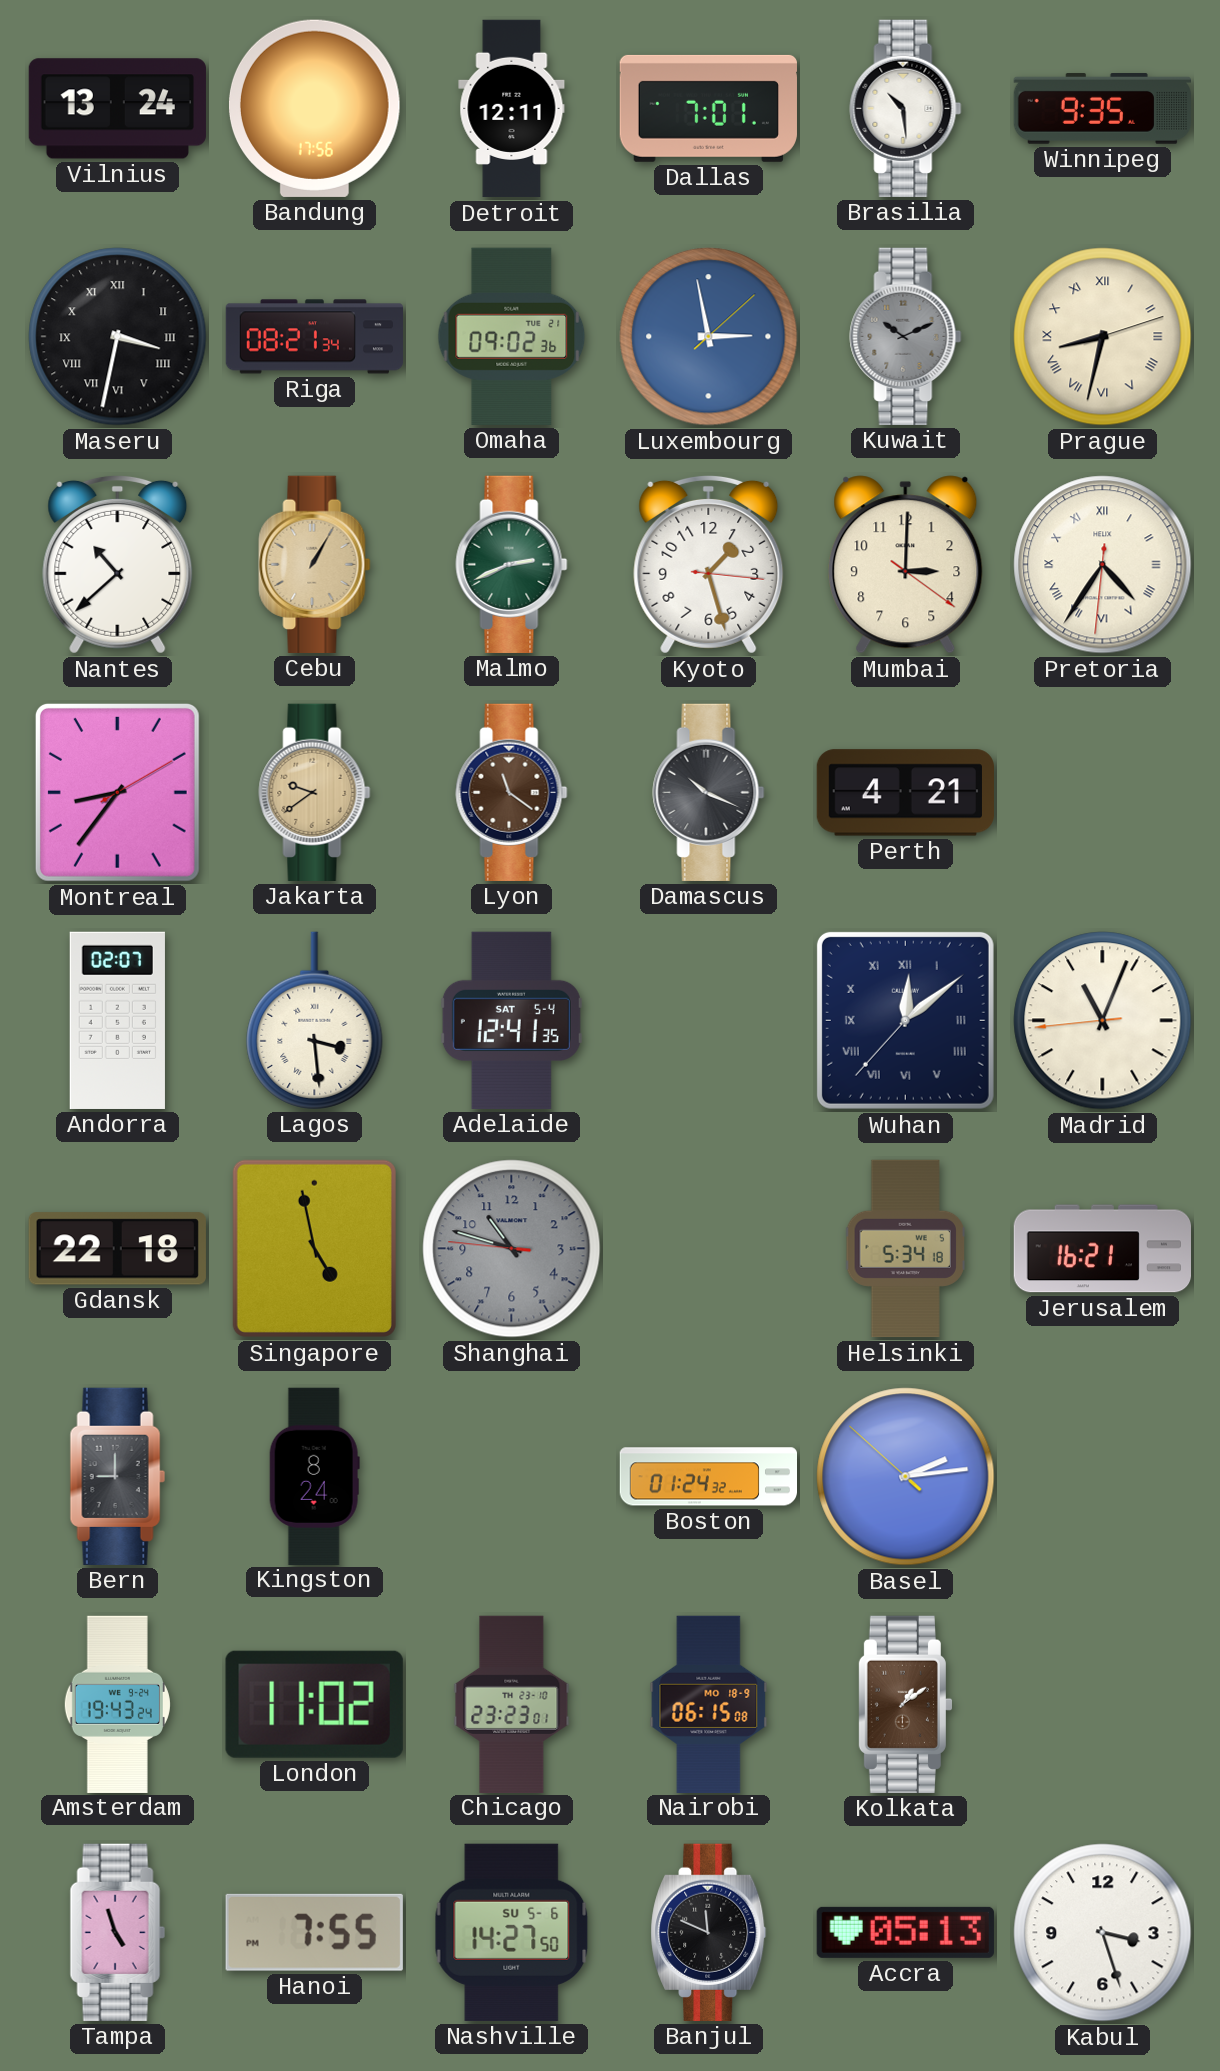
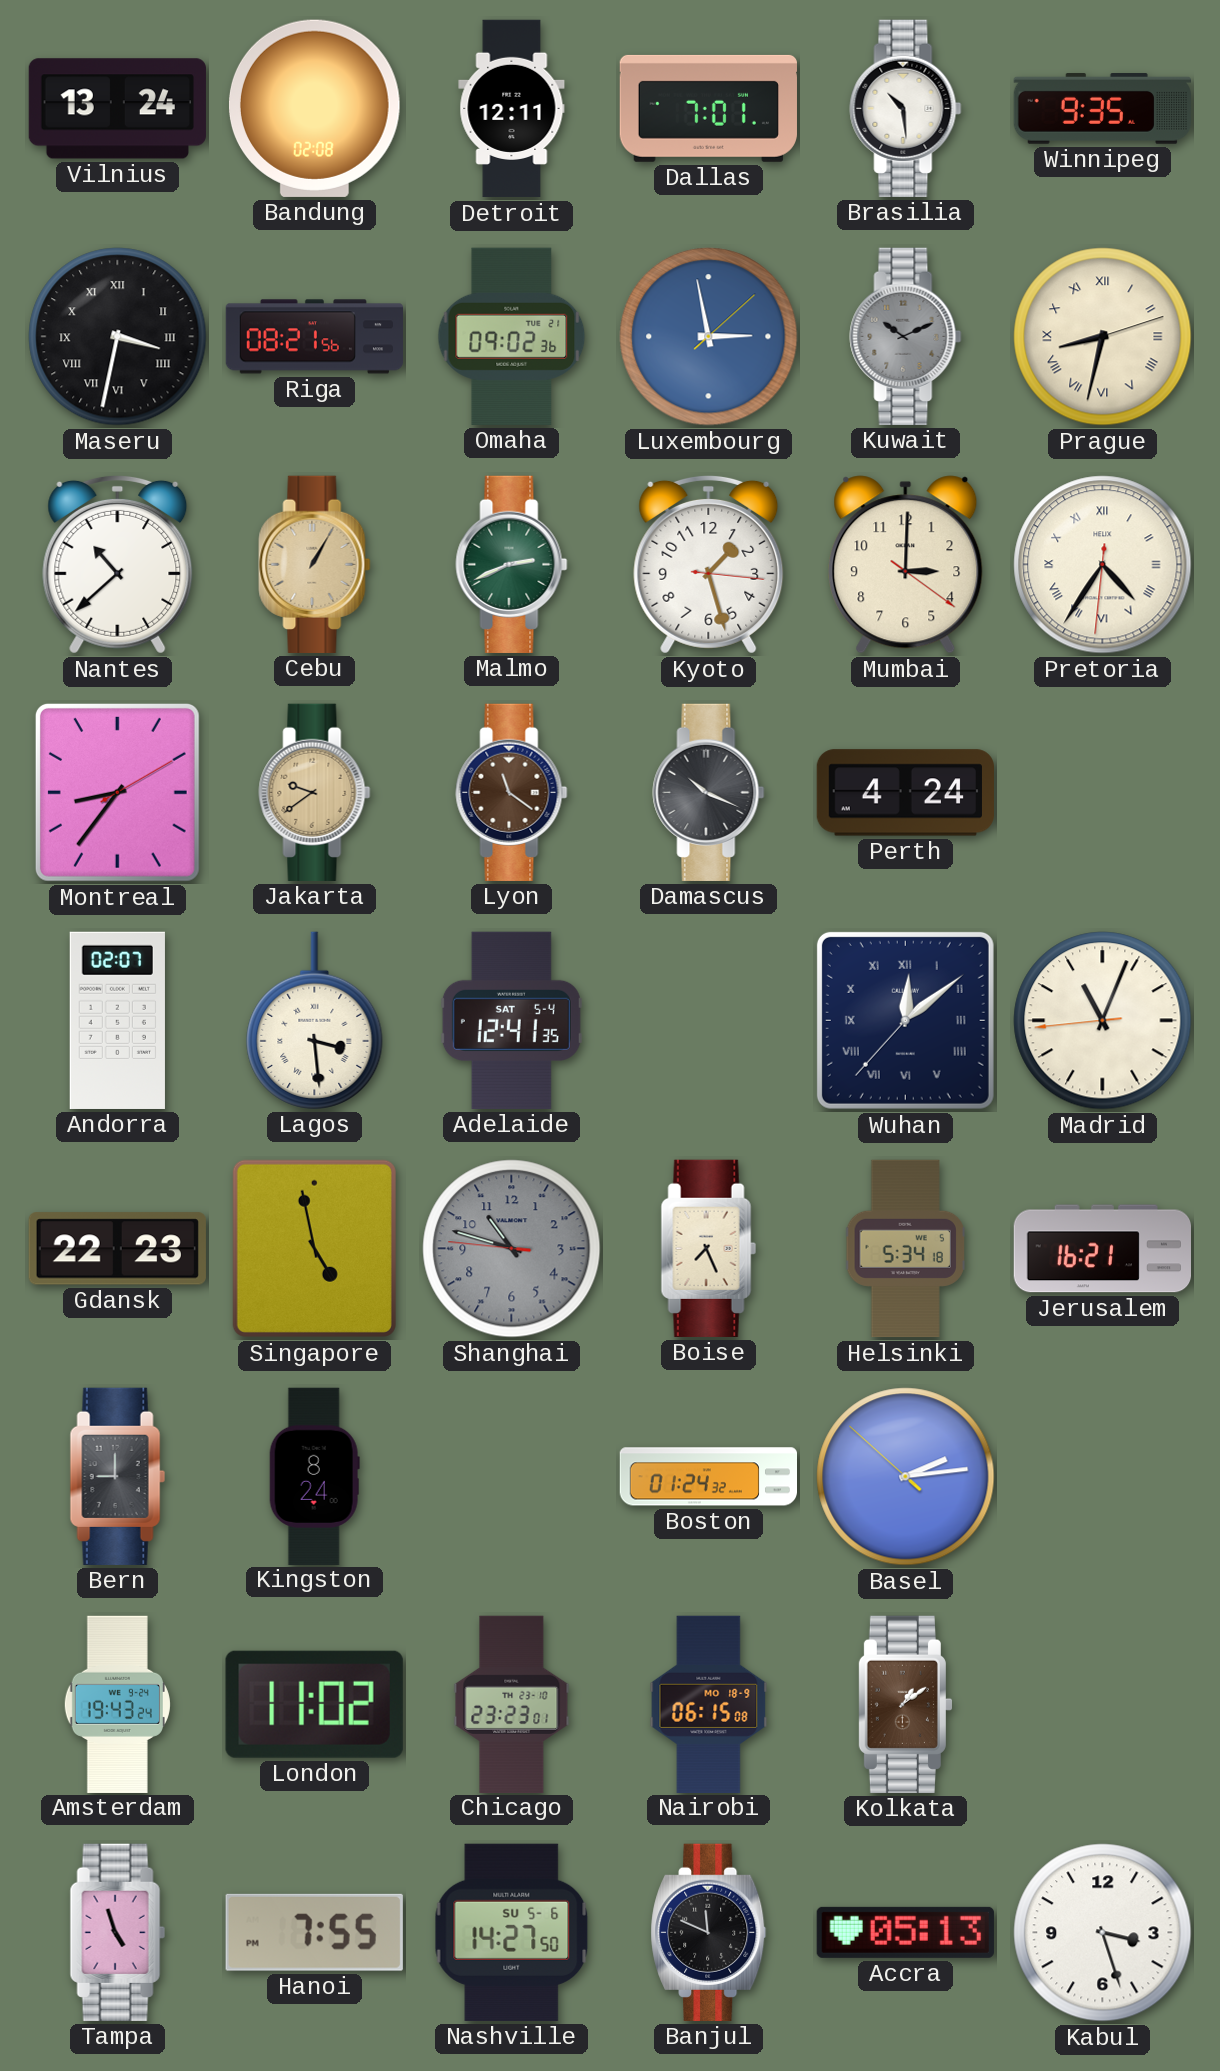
Bandung: 17:56 -> 02:08
Riga: 08:21:34 -> 08:21:56
Perth: 4:21 -> 4:24
Gdansk: 22:18 -> 22:23
Boise: none -> 7:26
